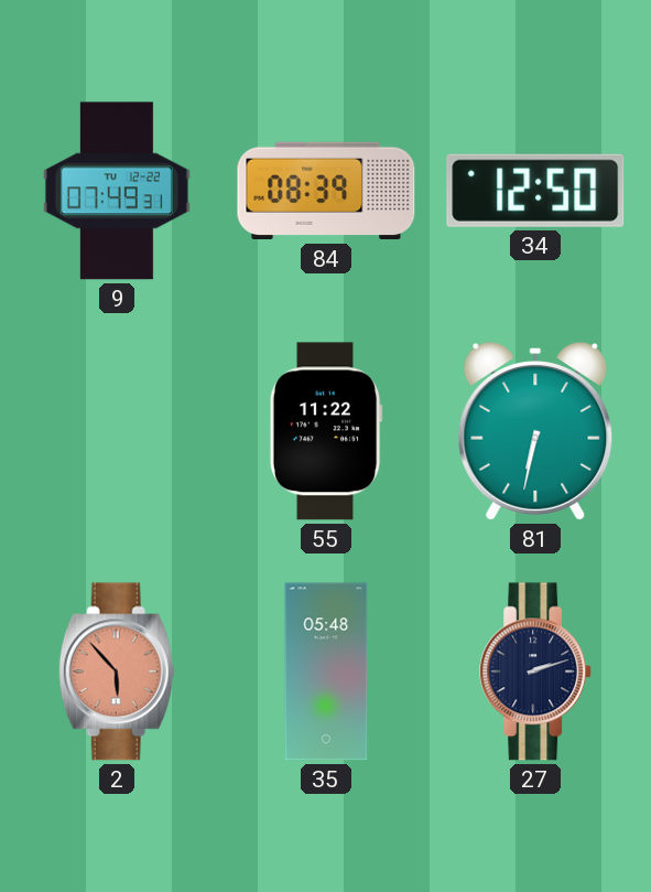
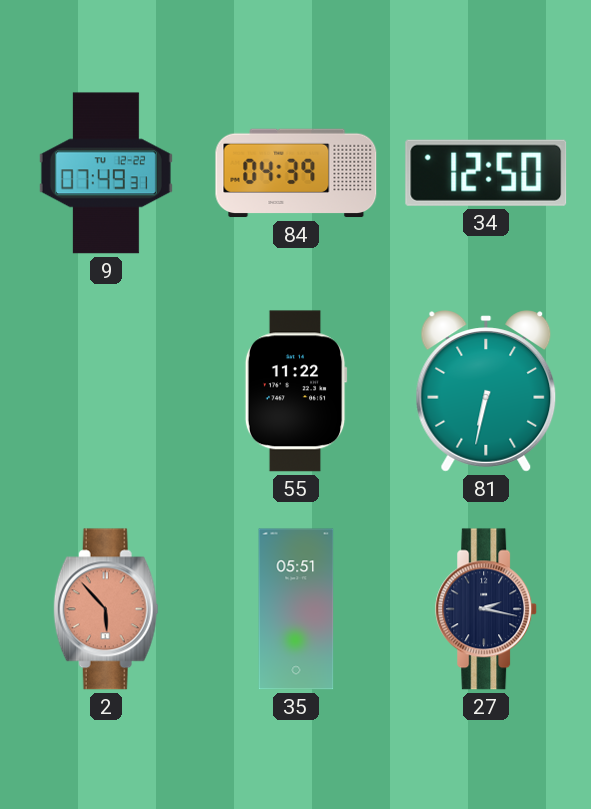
84: 08:39 -> 04:39
35: 05:48 -> 05:51
27: 2:12 -> 2:17
